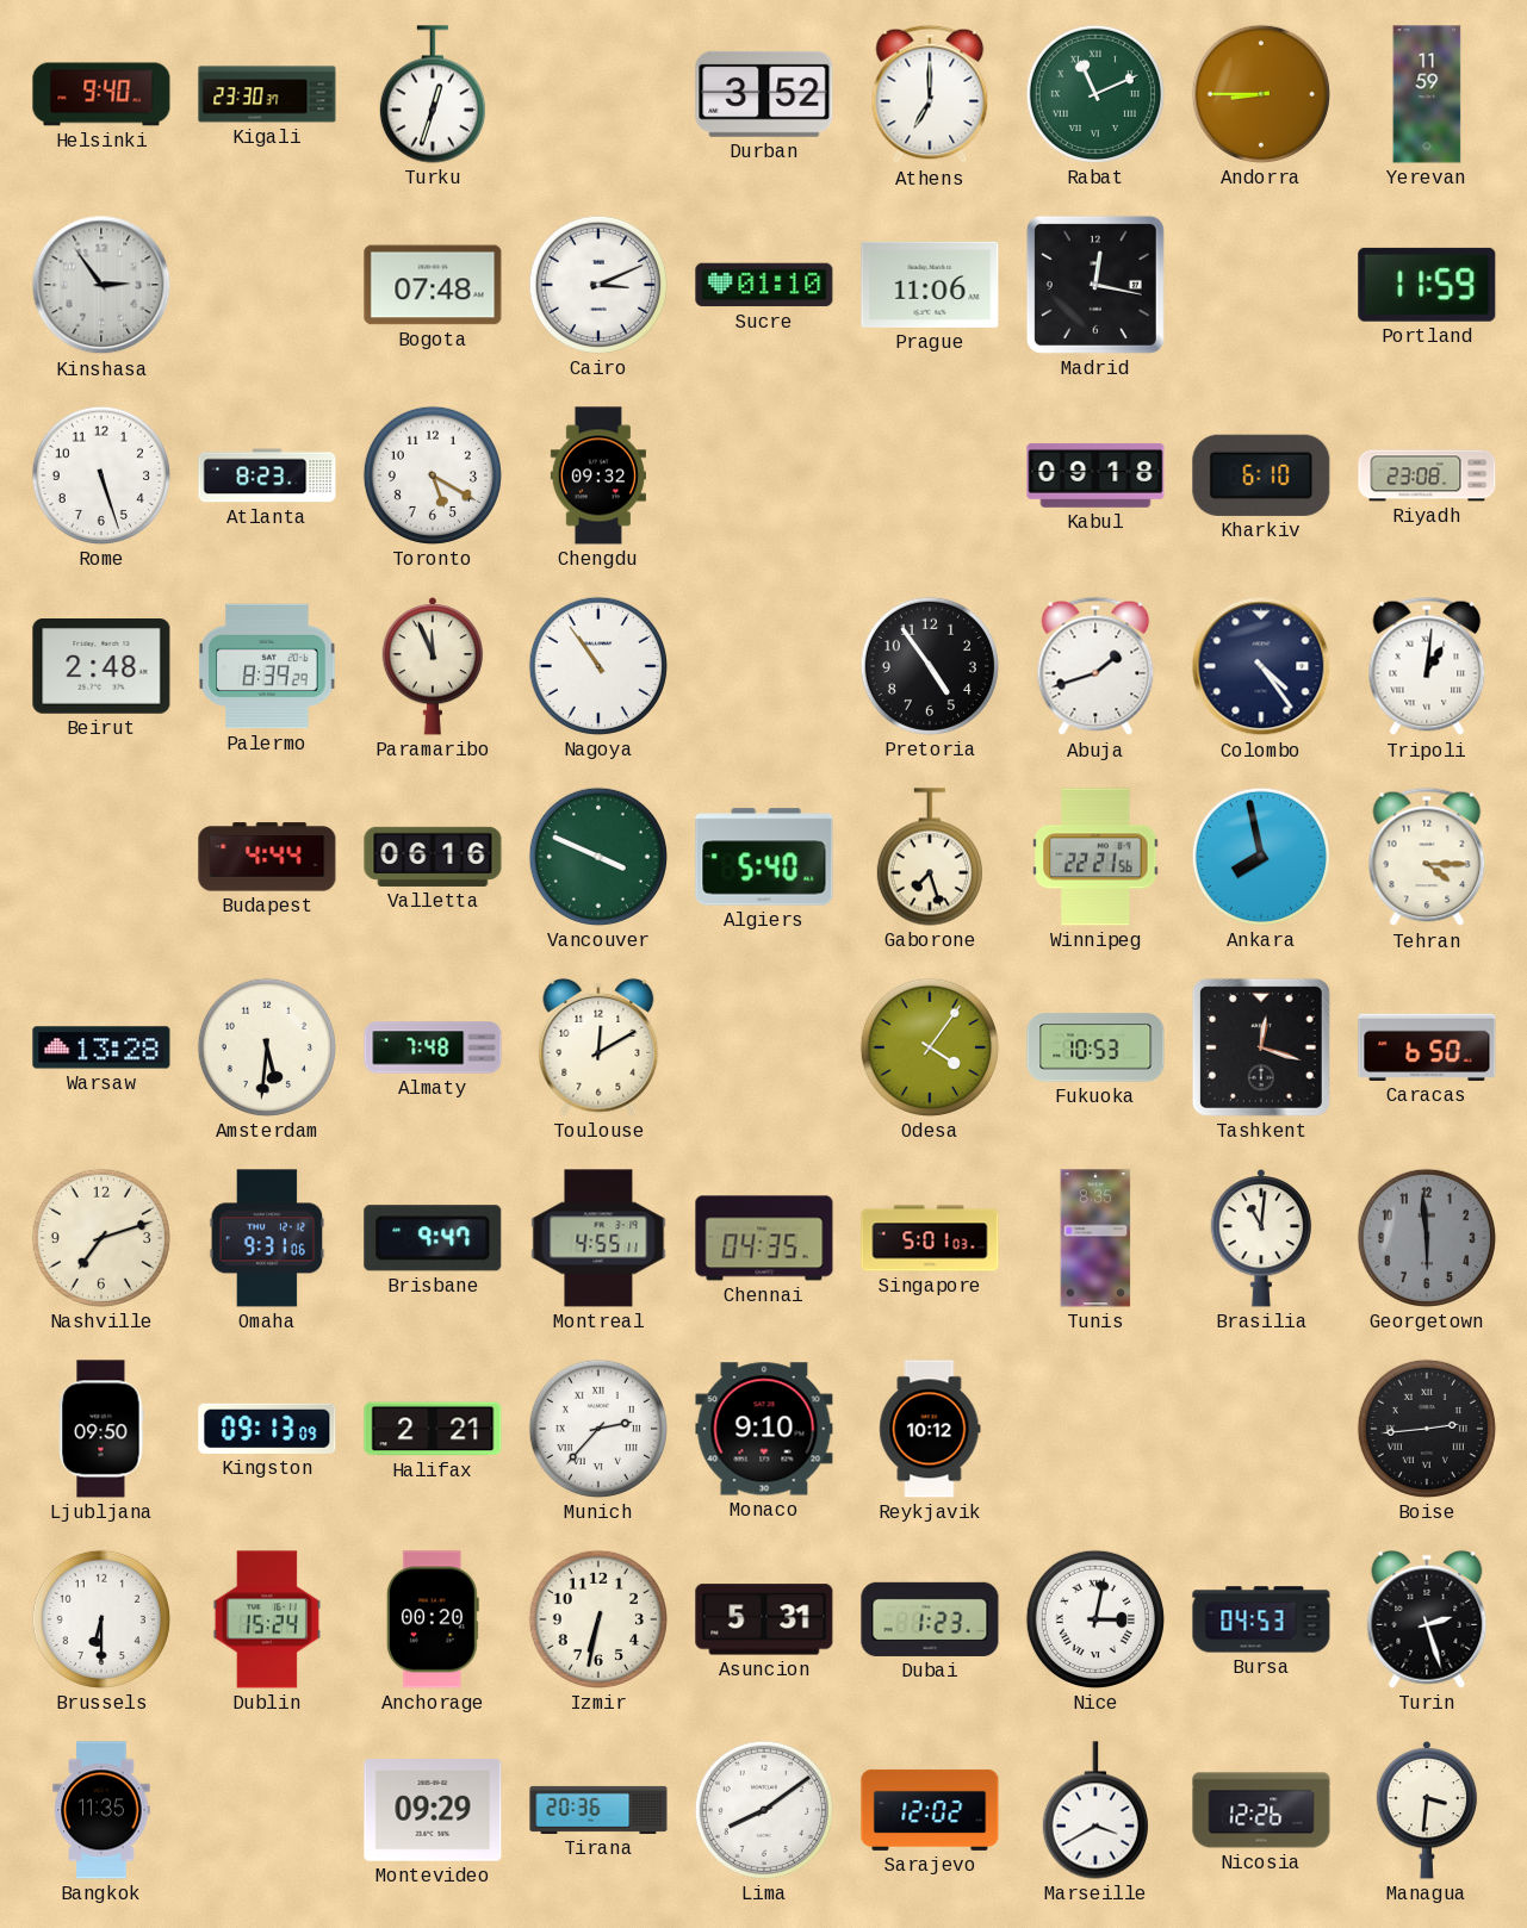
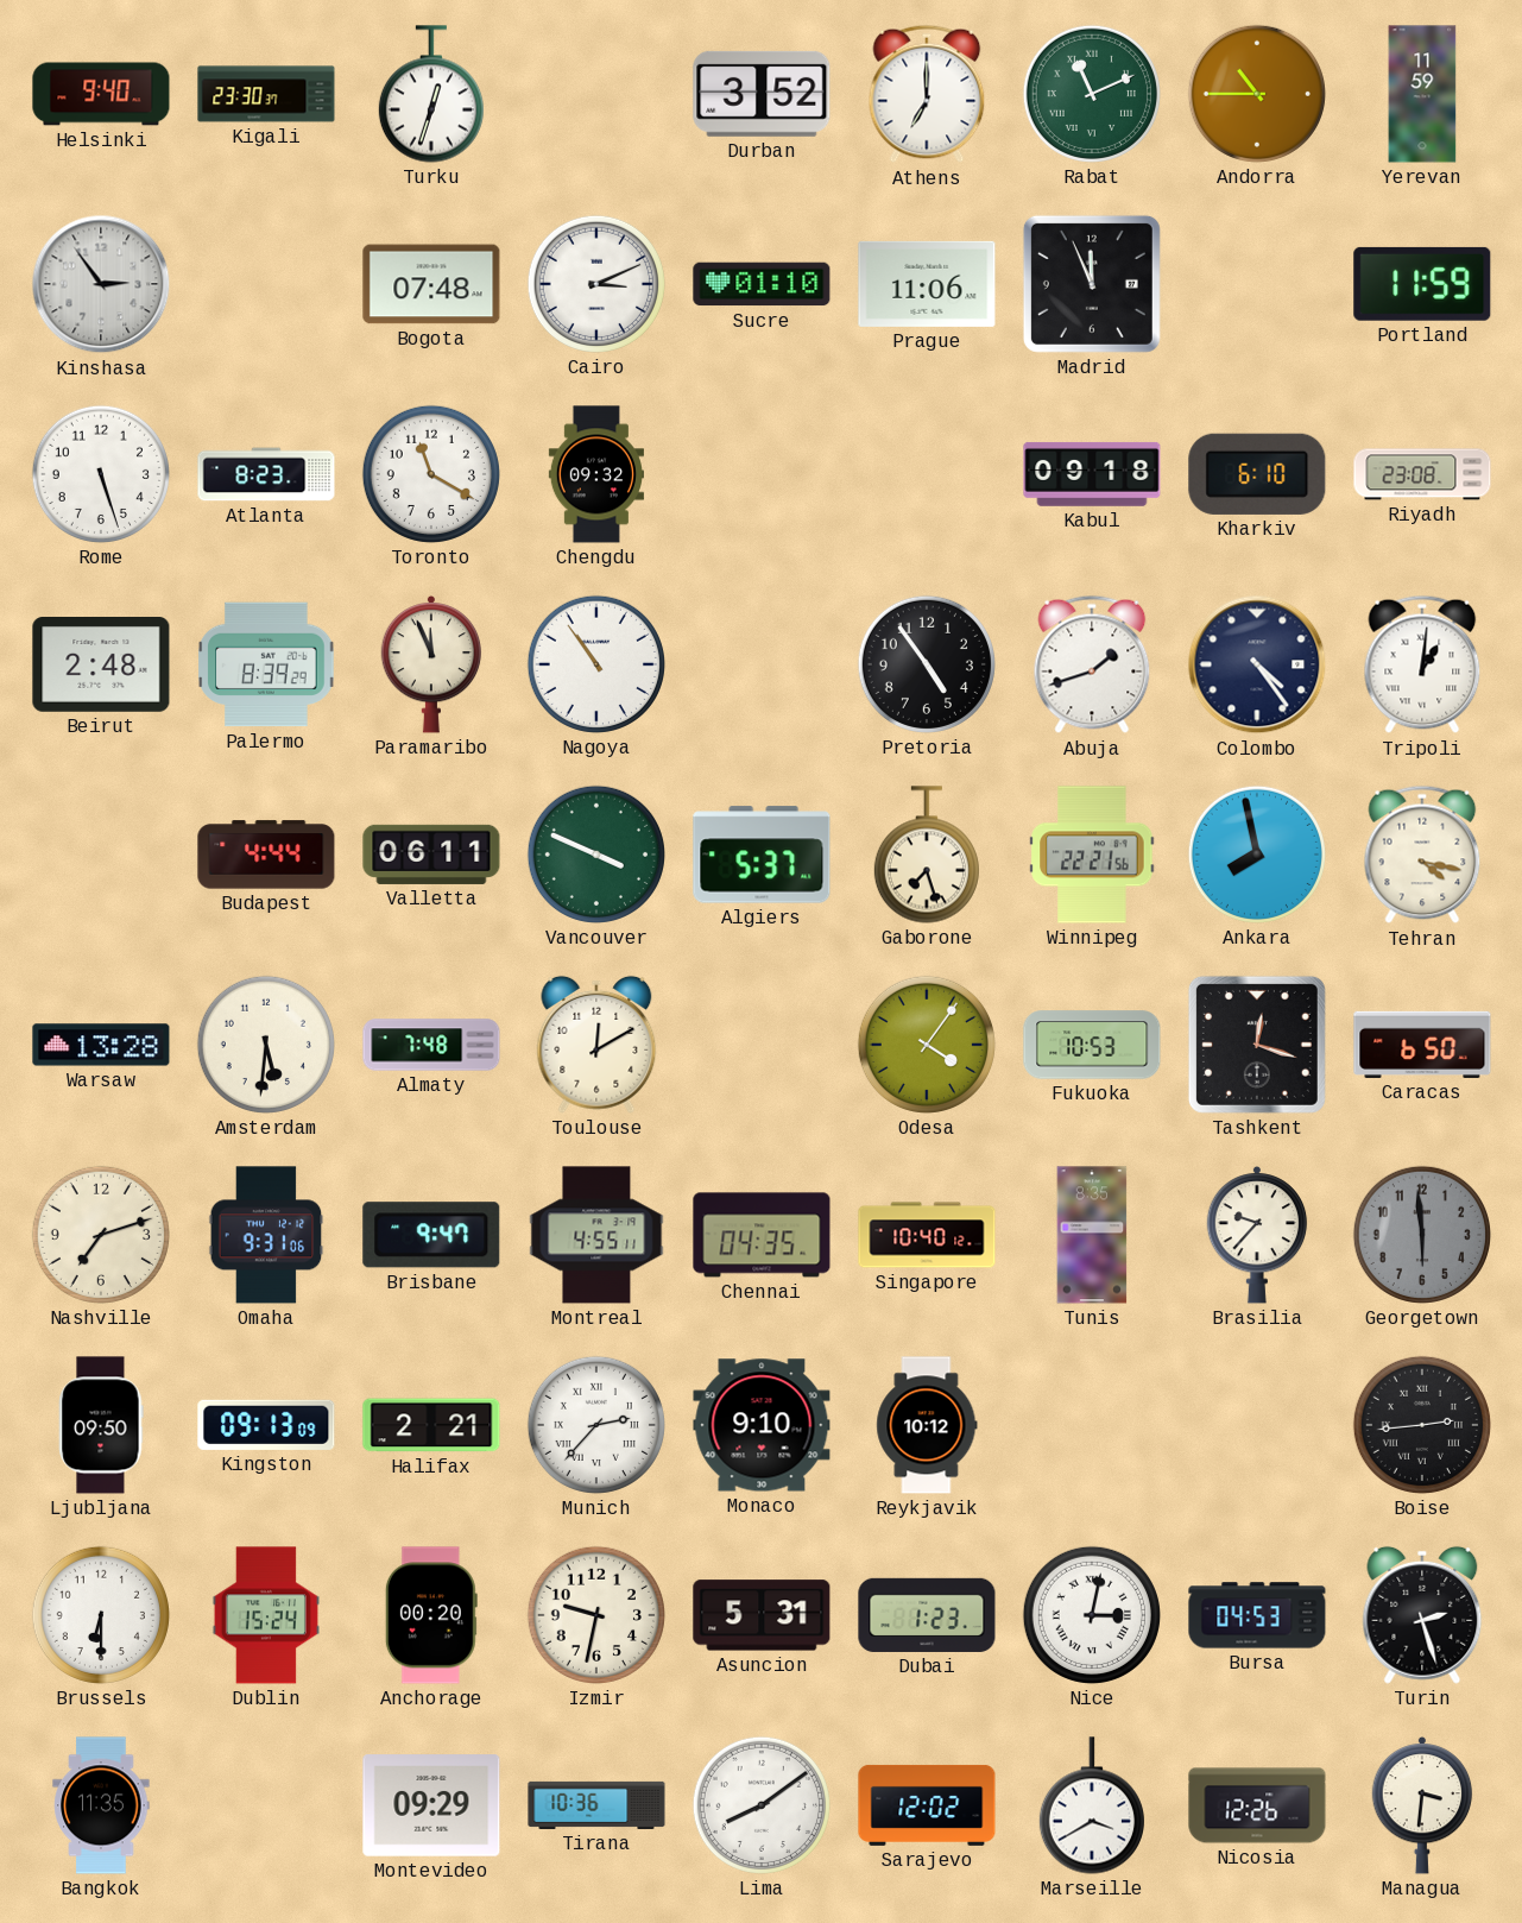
Andorra: 8:45 -> 10:45
Madrid: 12:17 -> 11:56
Toronto: 5:20 -> 11:20
Valletta: 06:16 -> 06:11
Algiers: 5:40 -> 5:37
Tehran: 4:15 -> 4:17
Singapore: 5:01 -> 10:40
Brasilia: 11:01 -> 9:37
Izmir: 6:32 -> 9:32
Tirana: 20:36 -> 10:36
